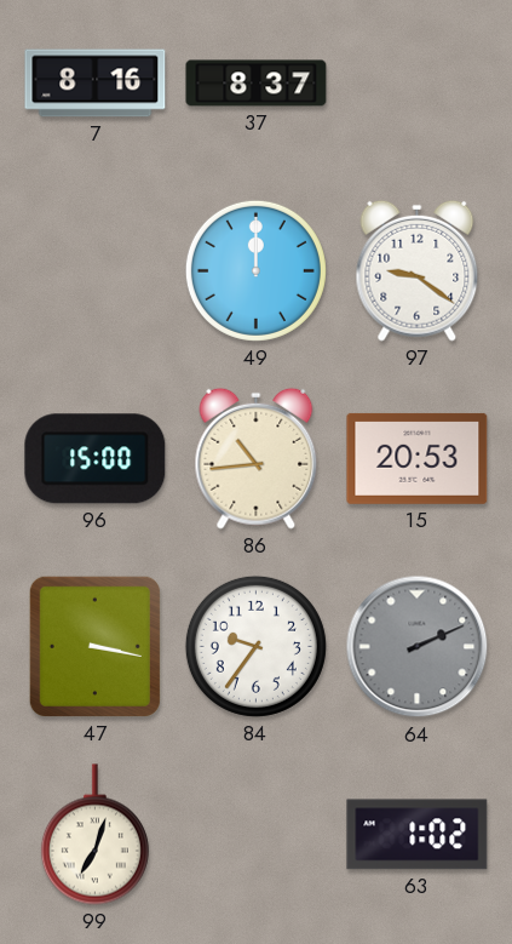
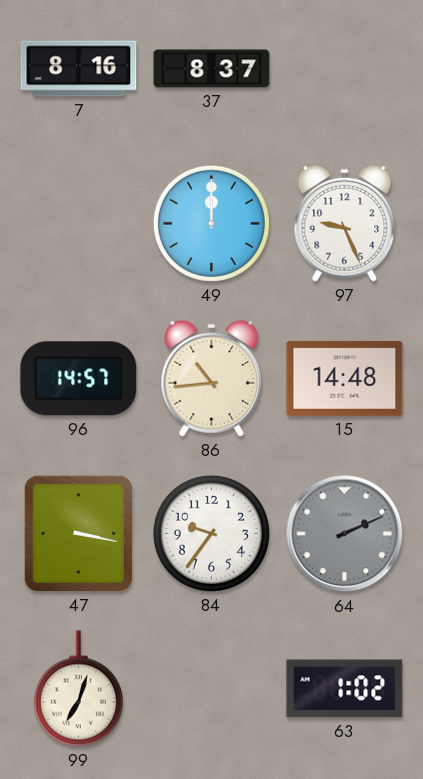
97: 9:21 -> 9:26
96: 15:00 -> 14:57
15: 20:53 -> 14:48
